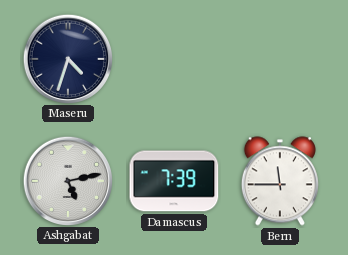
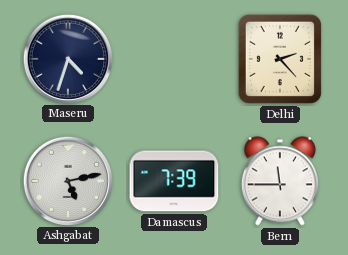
Delhi: none -> 2:23
